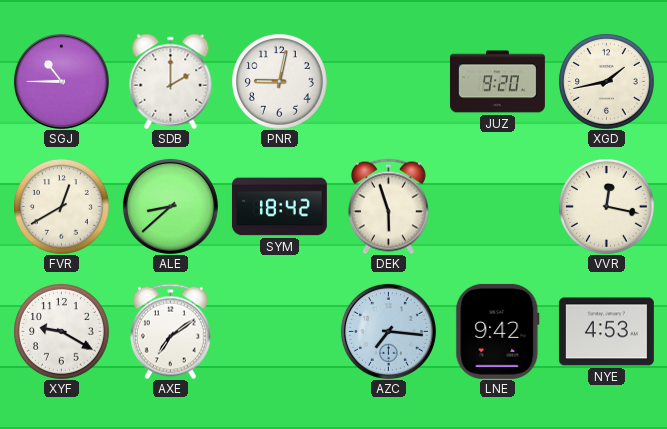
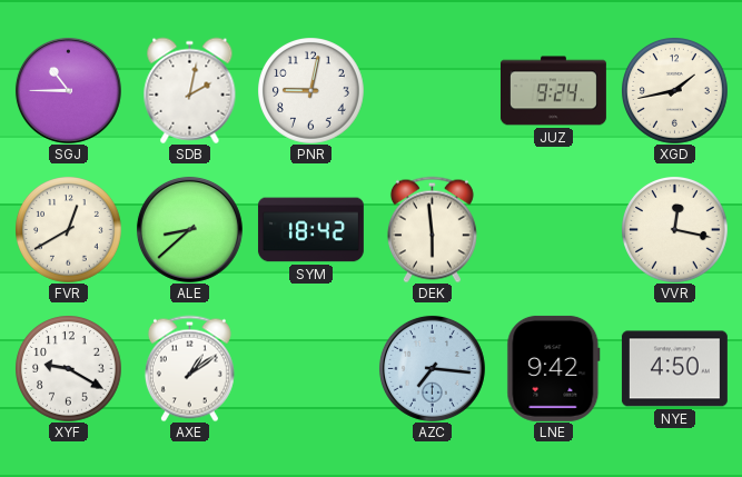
SDB: 2:00 -> 2:02
JUZ: 9:20 -> 9:24
DEK: 5:57 -> 5:59
AXE: 7:09 -> 1:09
NYE: 4:53 -> 4:50
